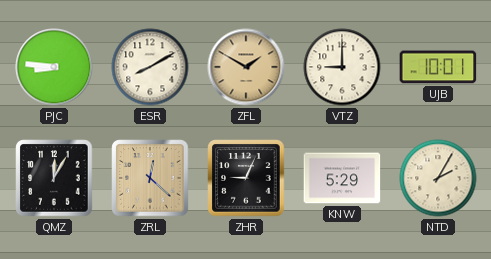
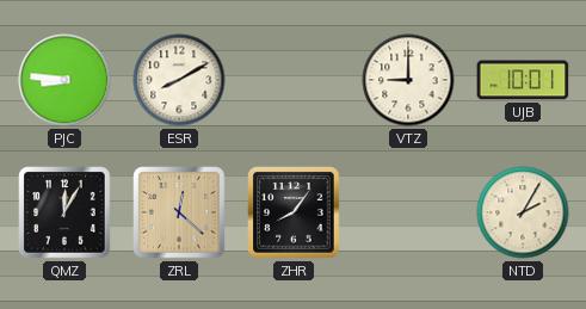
ZFL: 1:50 -> none
ZHR: 9:04 -> 8:06
KNW: 5:29 -> none
